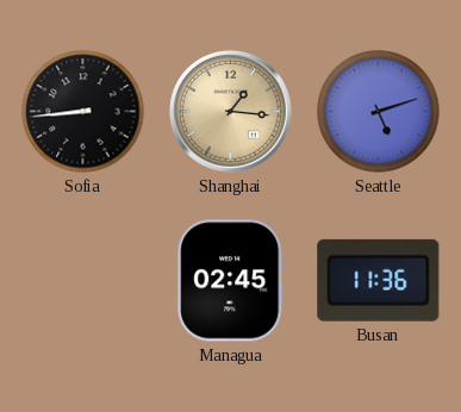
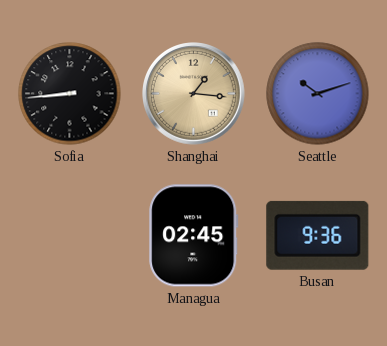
Seattle: 5:12 -> 10:12
Busan: 11:36 -> 9:36
